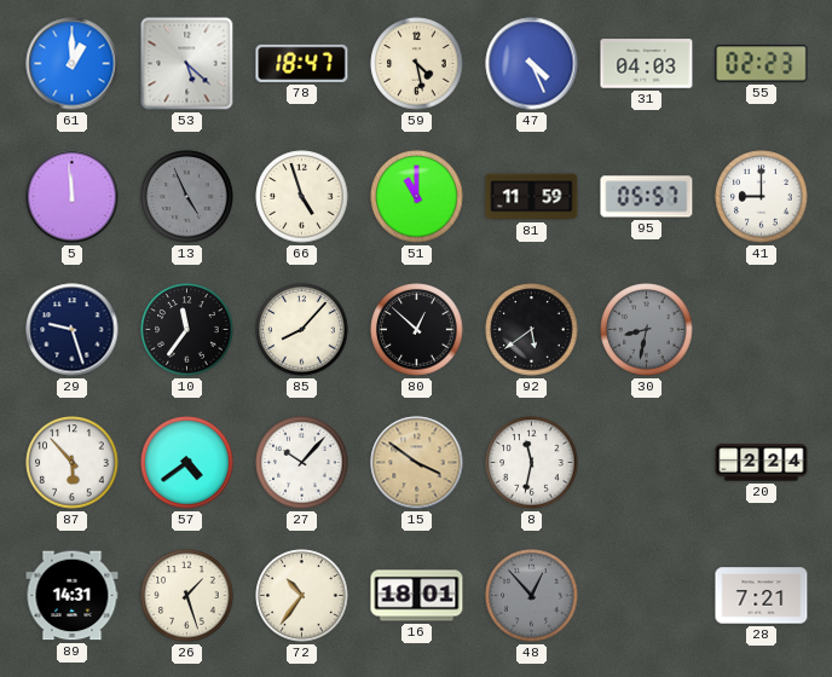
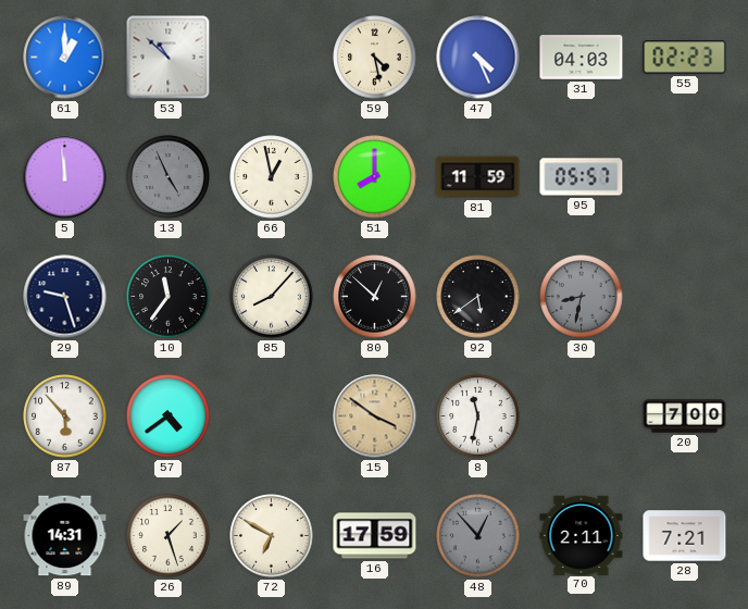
53: 5:22 -> 10:52
78: 18:47 -> none
66: 4:57 -> 12:58
51: 11:00 -> 8:00
41: 9:00 -> none
27: 10:07 -> none
20: 2:24 -> 7:00
72: 10:36 -> 6:50
16: 18:01 -> 17:59
70: none -> 2:11
